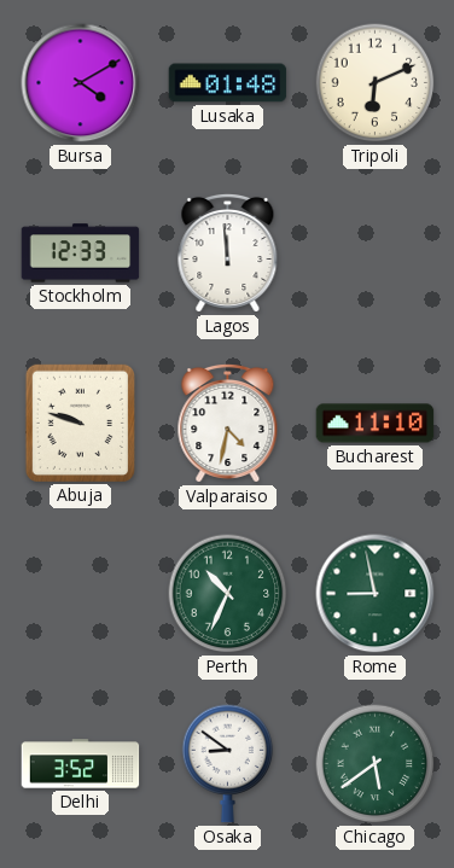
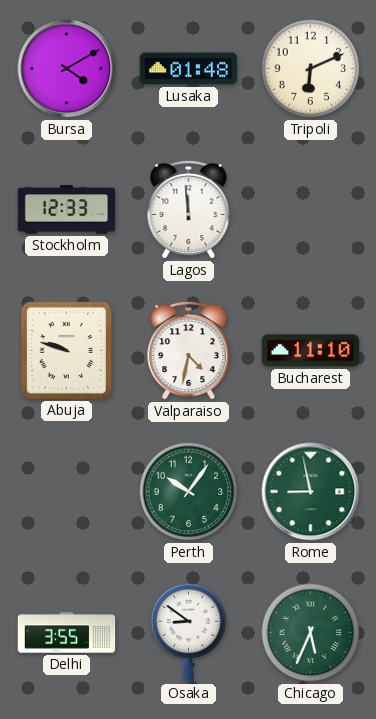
Perth: 10:34 -> 10:06
Delhi: 3:52 -> 3:55
Chicago: 5:39 -> 5:34
